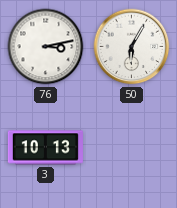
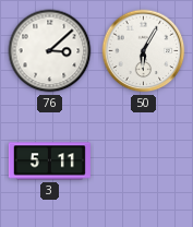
76: 3:13 -> 3:08
3: 10:13 -> 5:11
